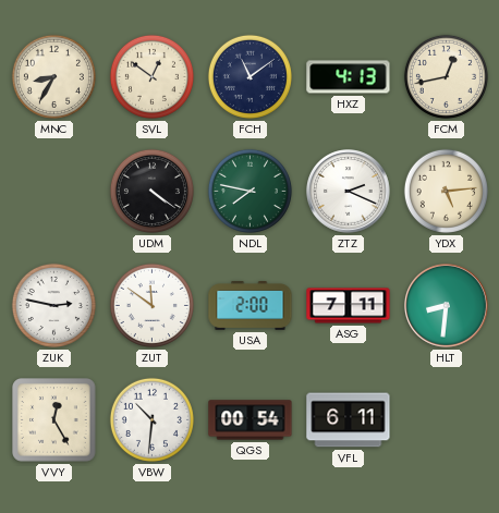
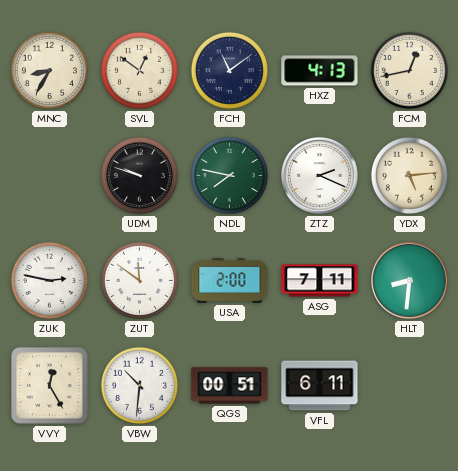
UDM: 4:21 -> 9:48
QGS: 00:54 -> 00:51
